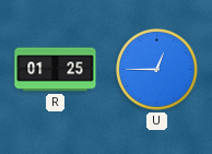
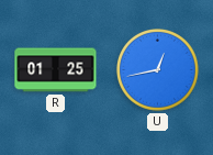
U: 12:45 -> 12:43
